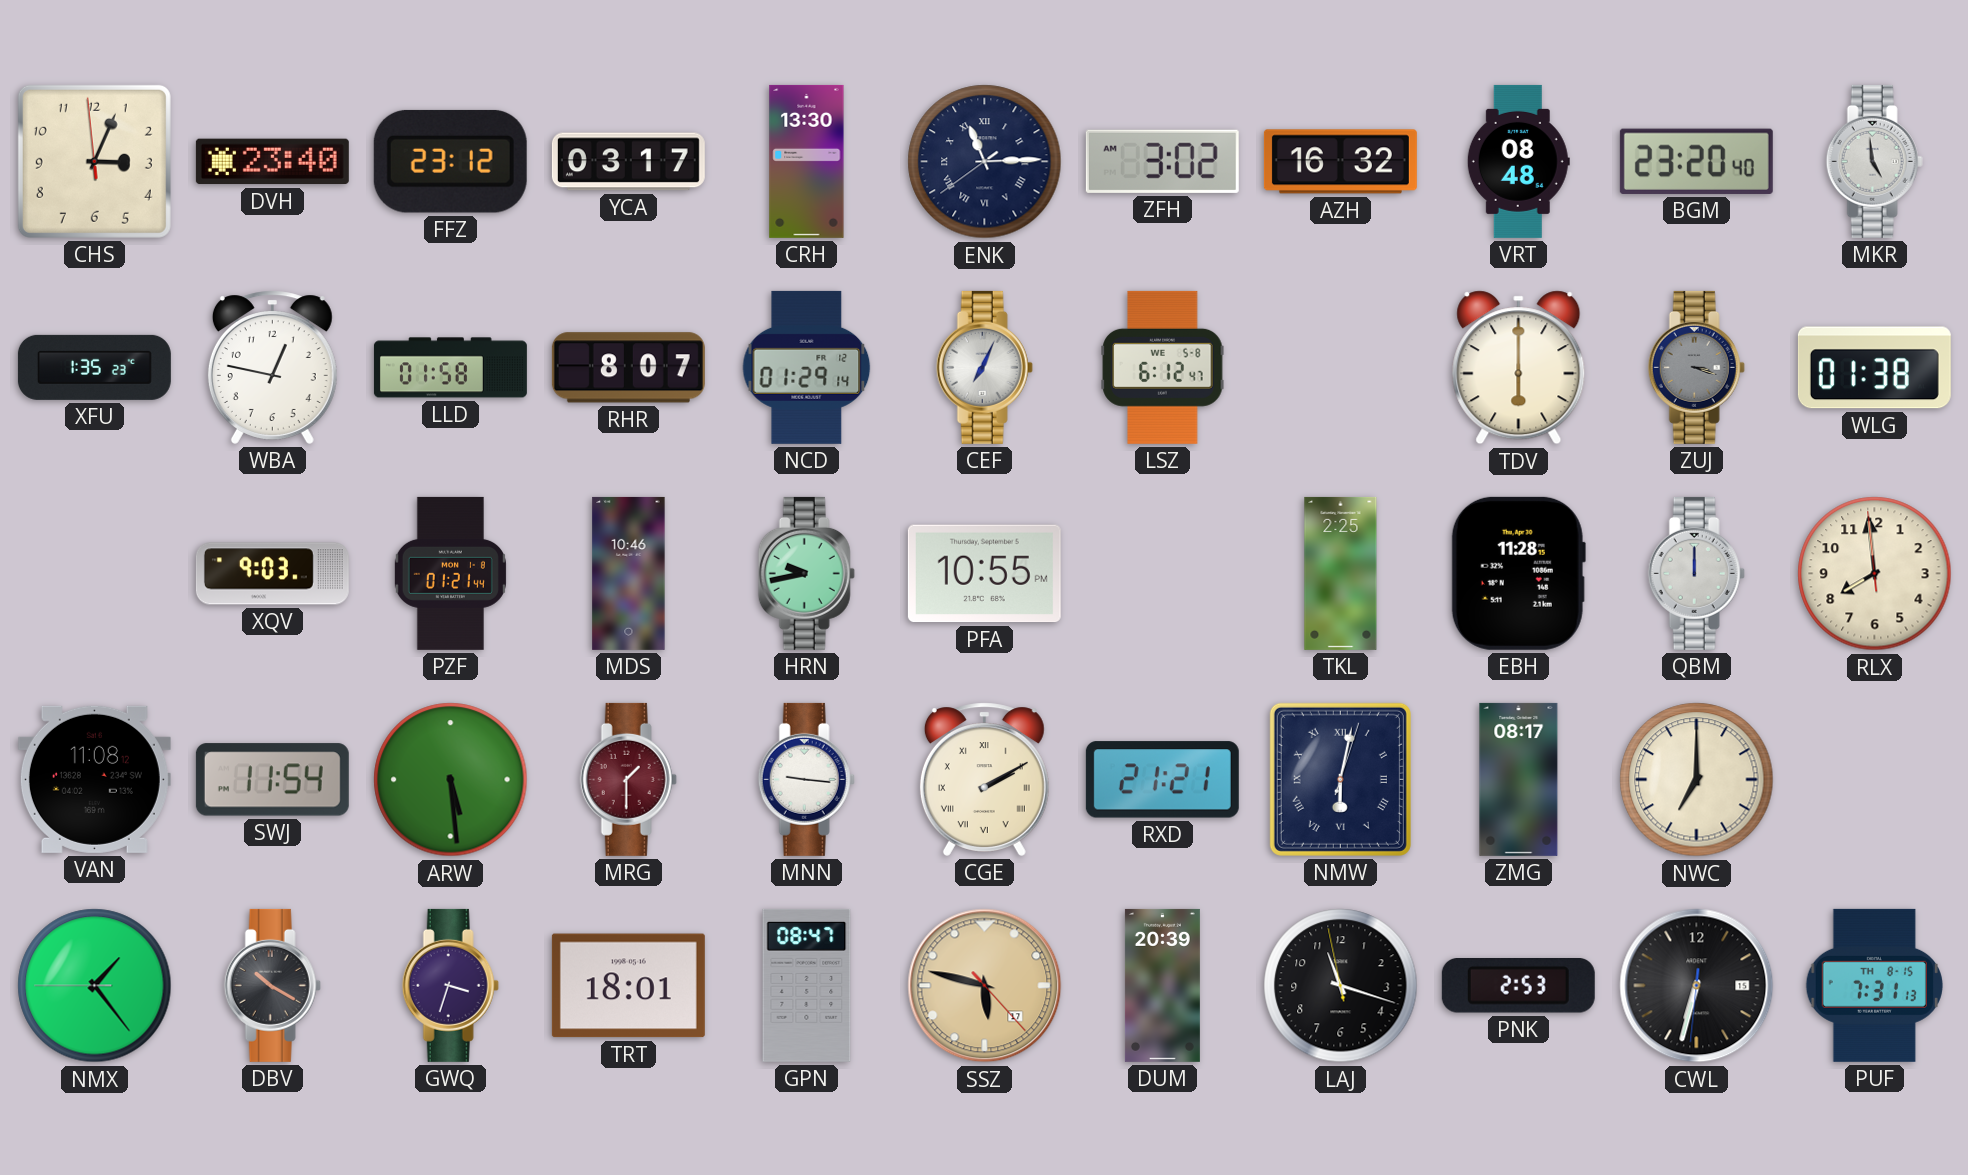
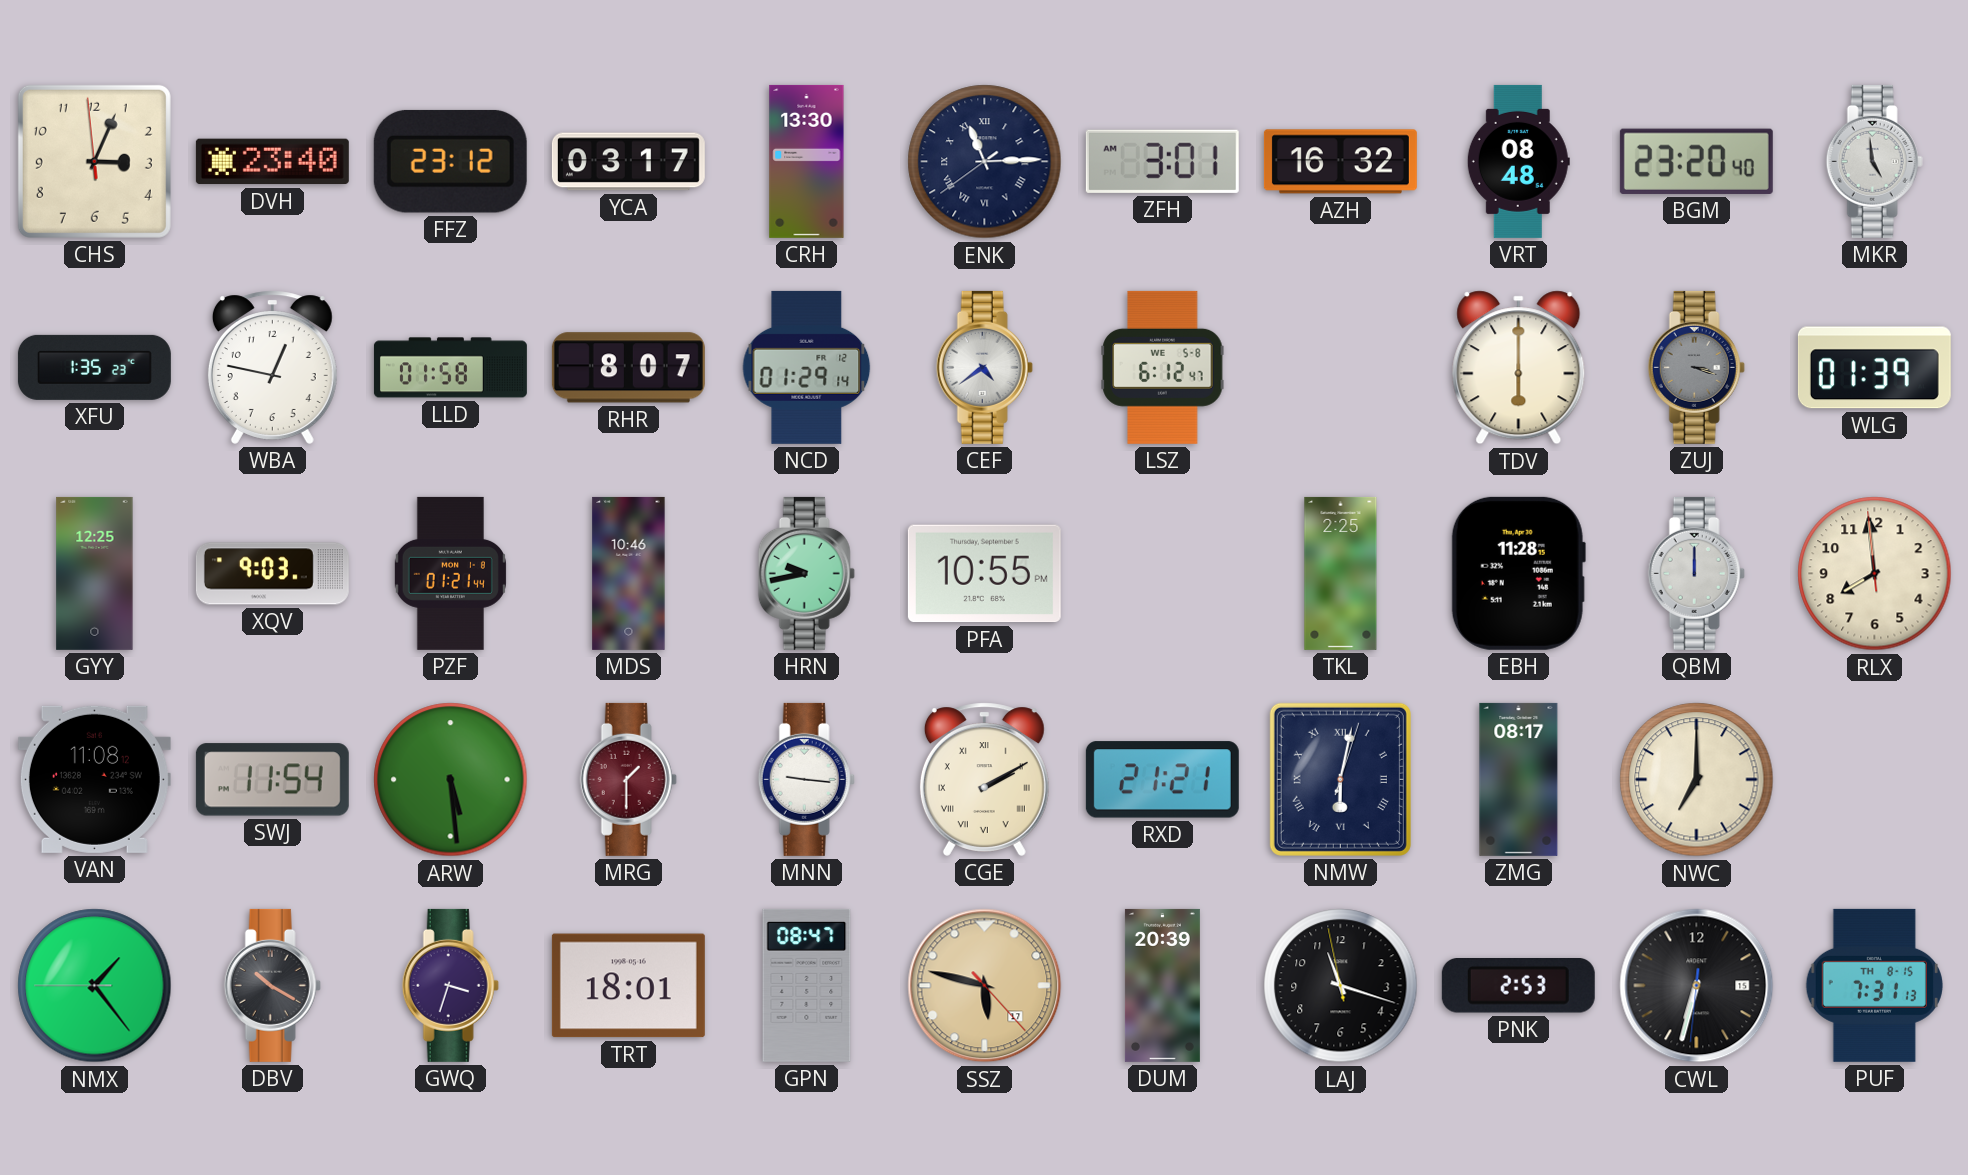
ZFH: 3:02 -> 3:01
CEF: 7:04 -> 4:39
WLG: 01:38 -> 01:39
GYY: none -> 12:25
